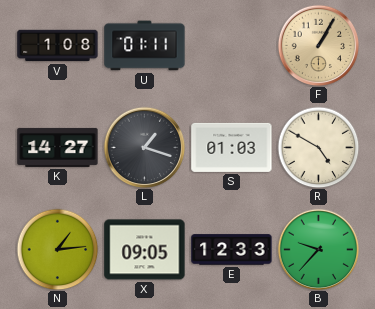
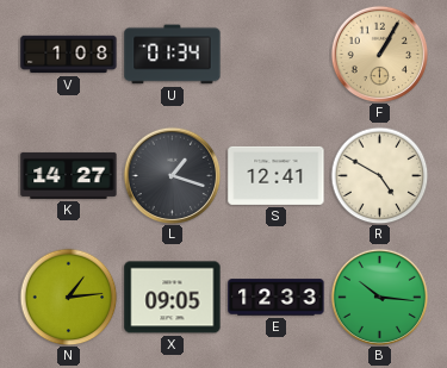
U: 01:11 -> 01:34
S: 01:03 -> 12:41
B: 9:37 -> 10:16
